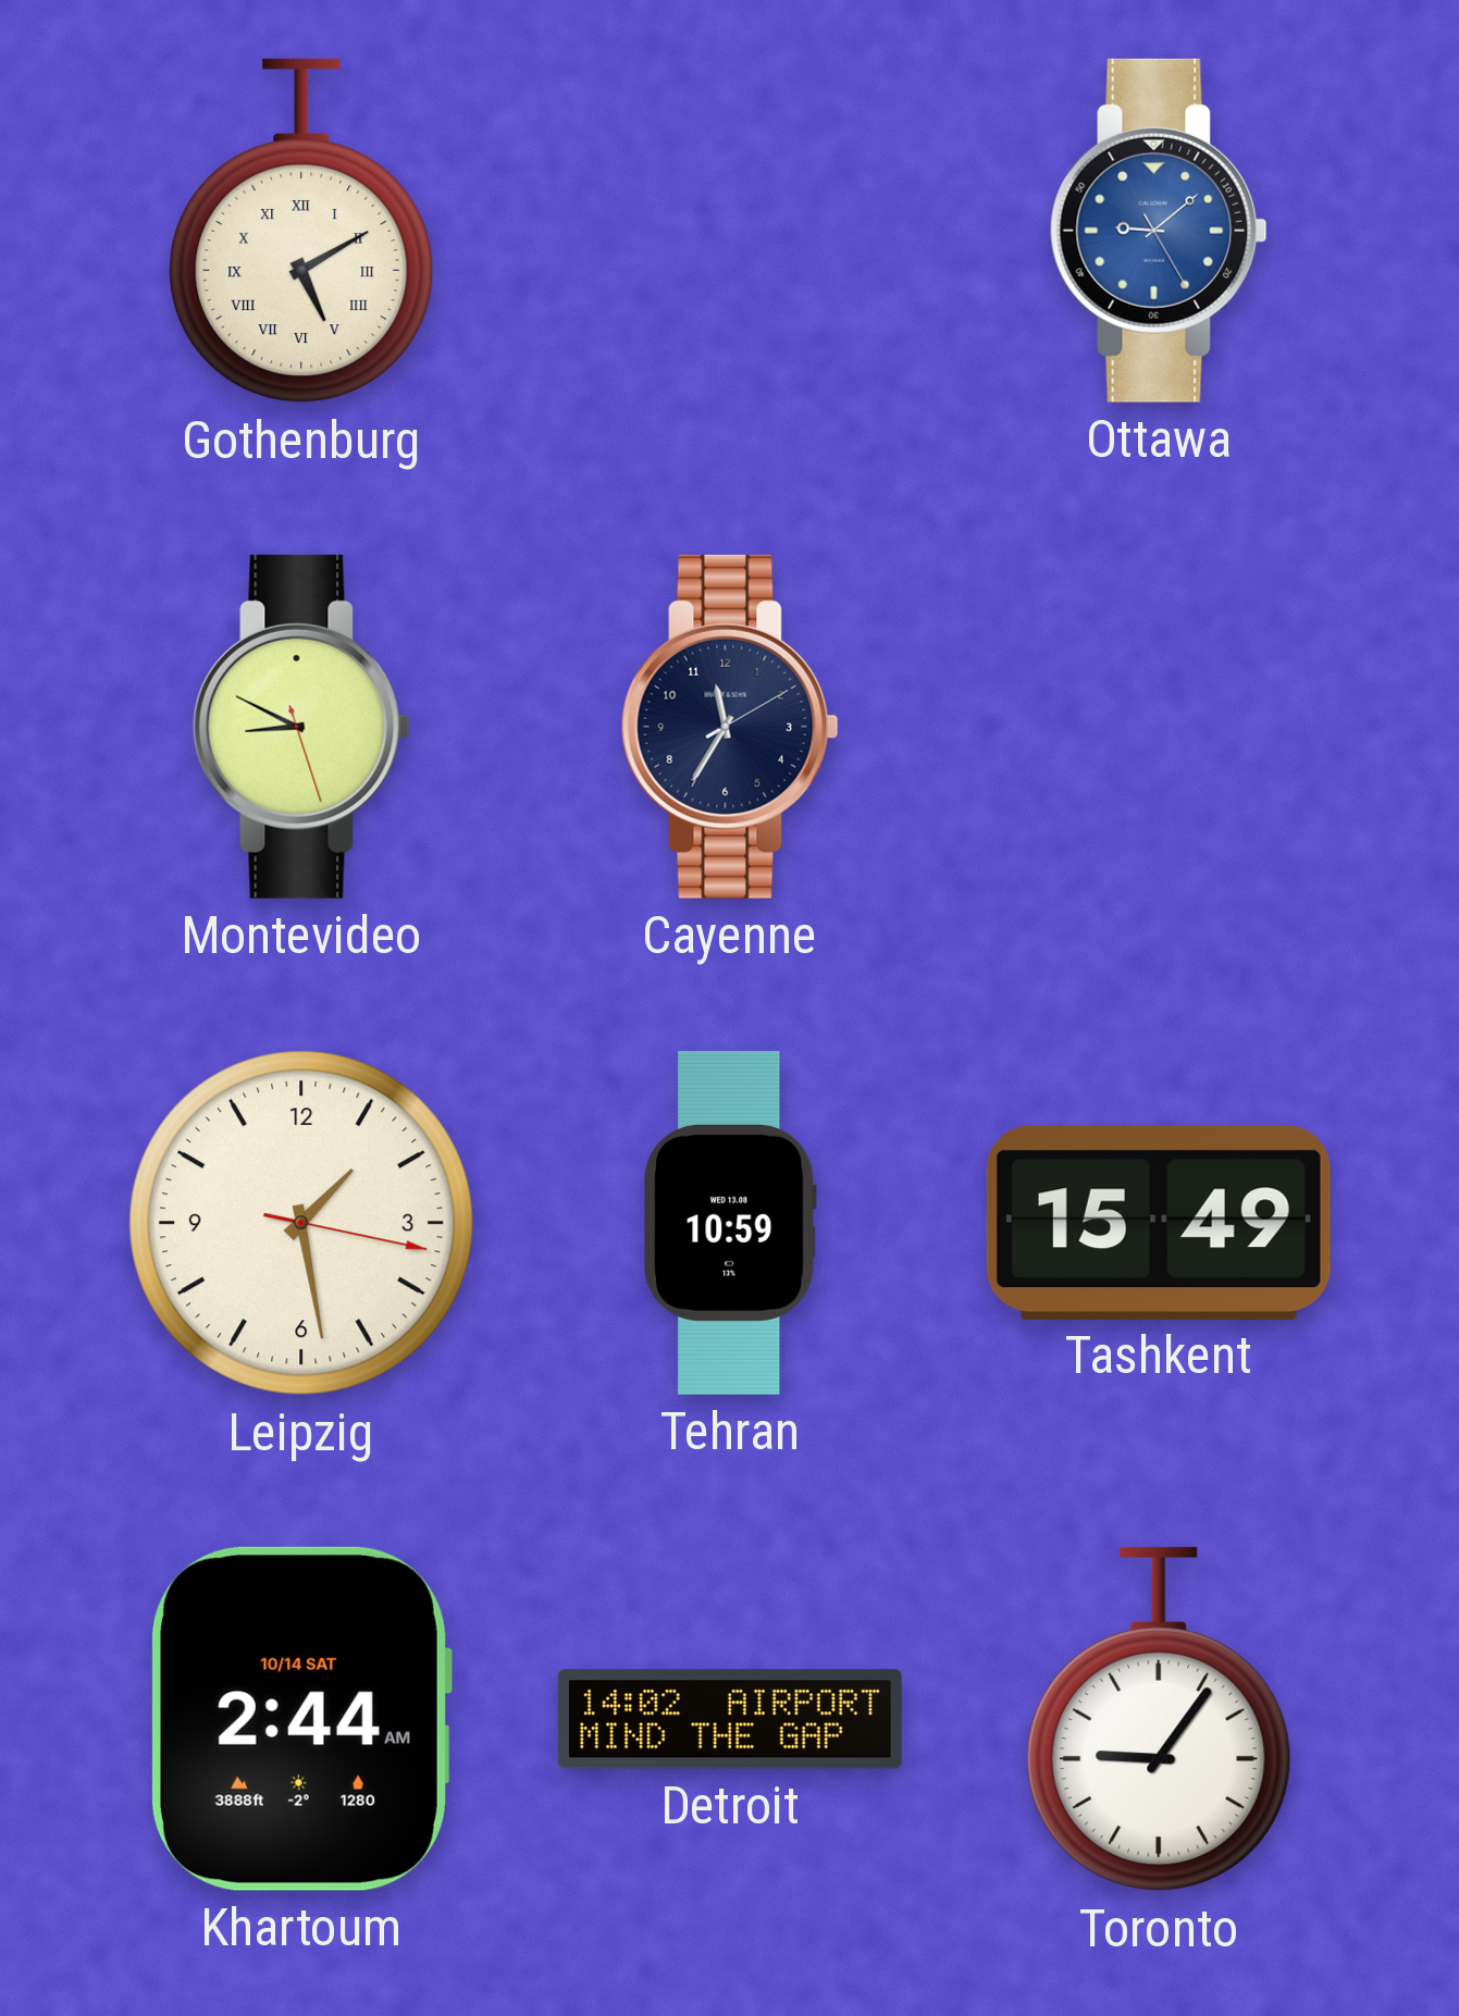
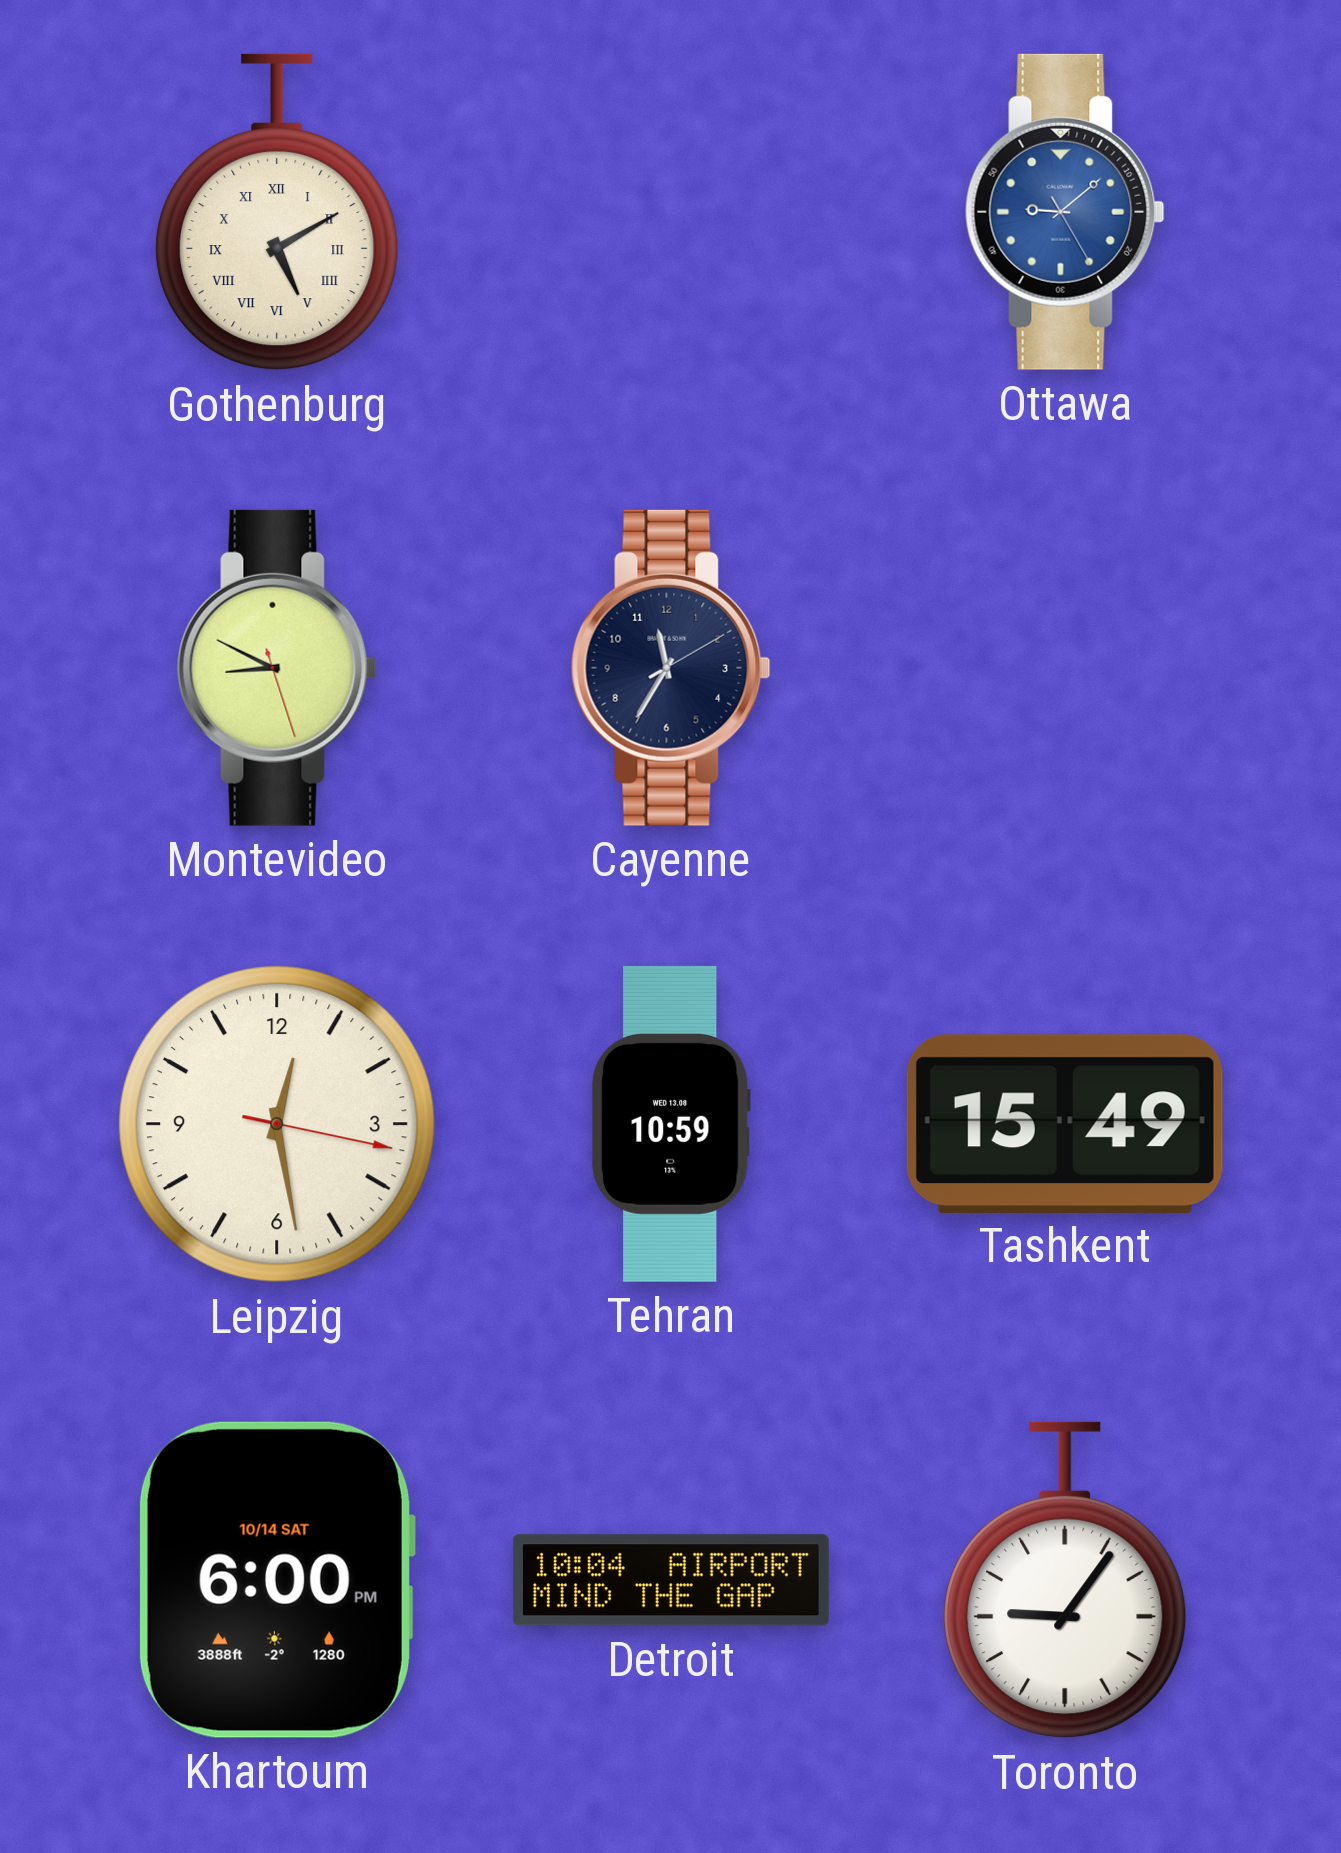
Leipzig: 1:28 -> 12:28
Khartoum: 2:44 -> 6:00
Detroit: 14:02 -> 10:04
